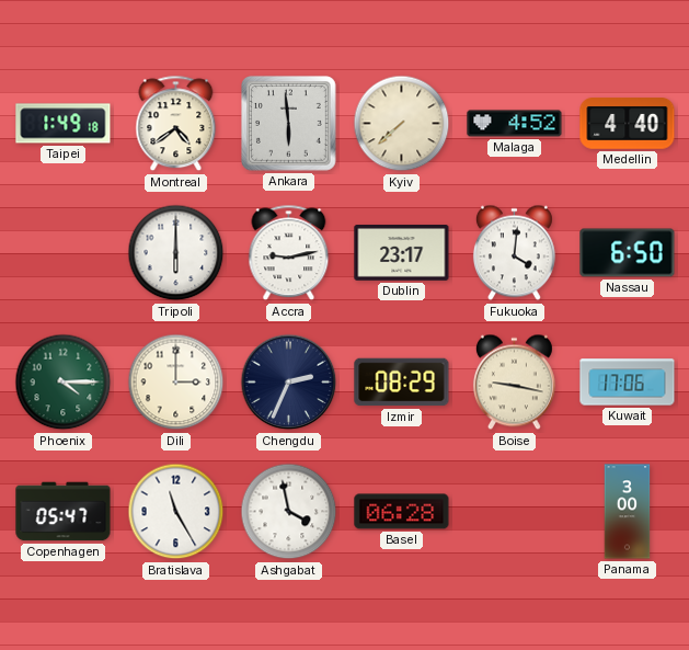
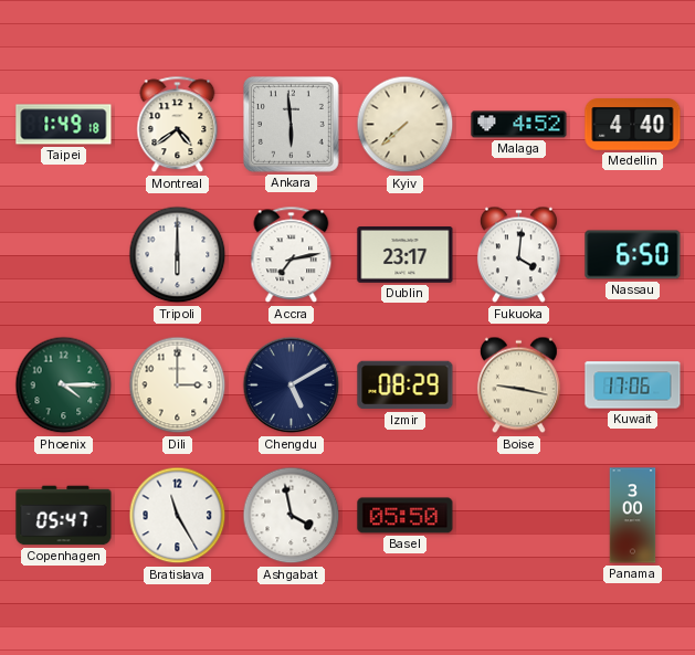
Accra: 9:13 -> 7:13
Chengdu: 2:34 -> 5:10
Basel: 06:28 -> 05:50
